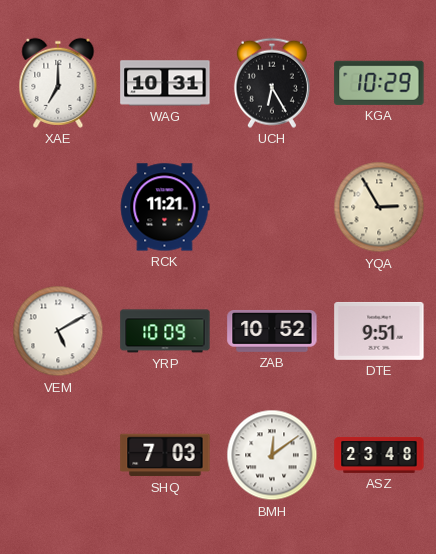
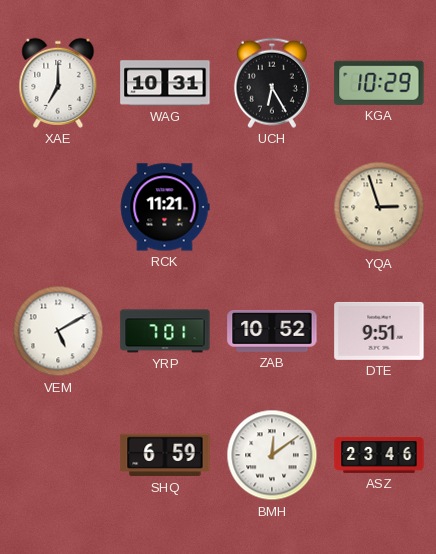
YQA: 2:55 -> 2:57
YRP: 10:09 -> 7:01
SHQ: 7:03 -> 6:59
ASZ: 23:48 -> 23:46
